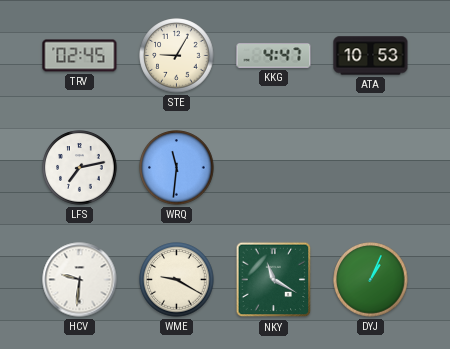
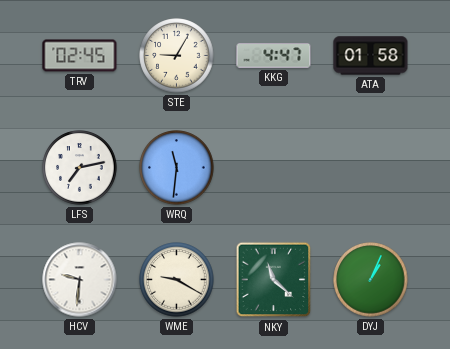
ATA: 10:53 -> 01:58
NKY: 11:20 -> 11:22
